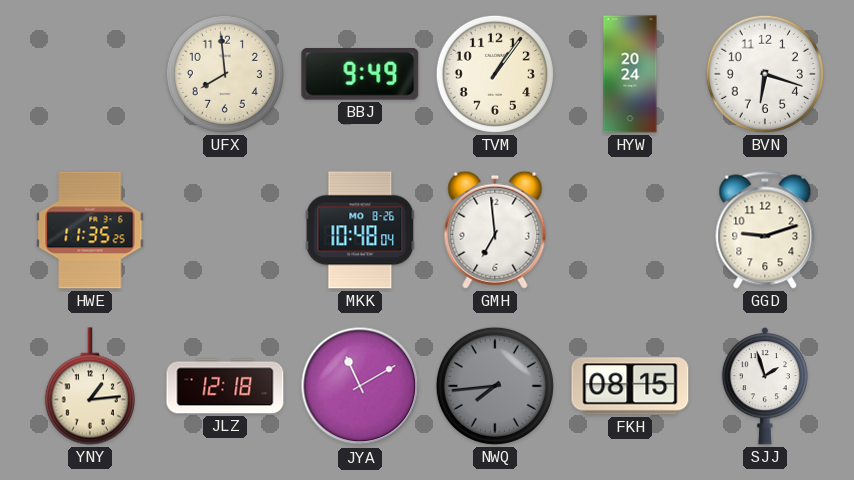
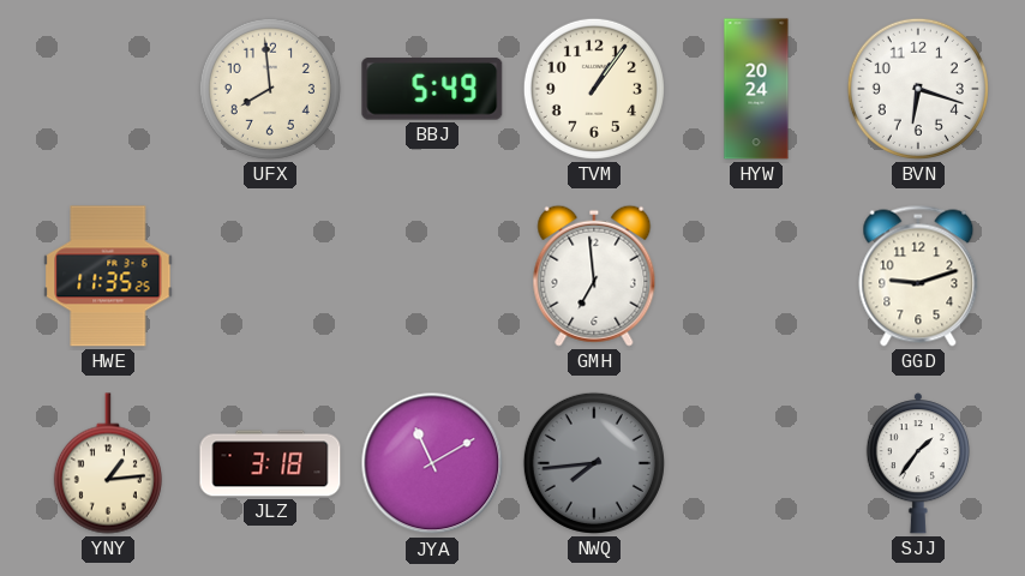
BBJ: 9:49 -> 5:49
MKK: 10:48 -> none
JLZ: 12:18 -> 3:18
FKH: 08:15 -> none
SJJ: 1:57 -> 1:36
